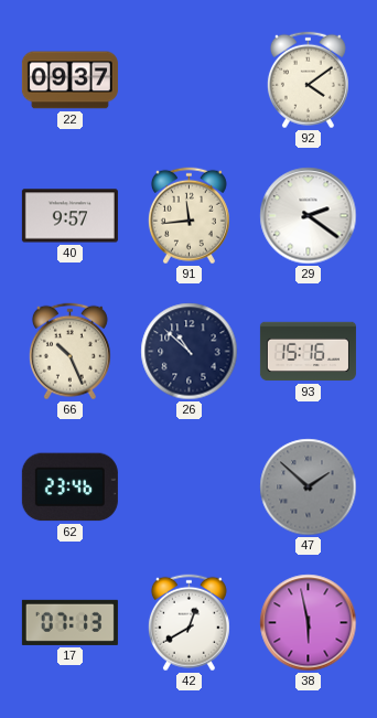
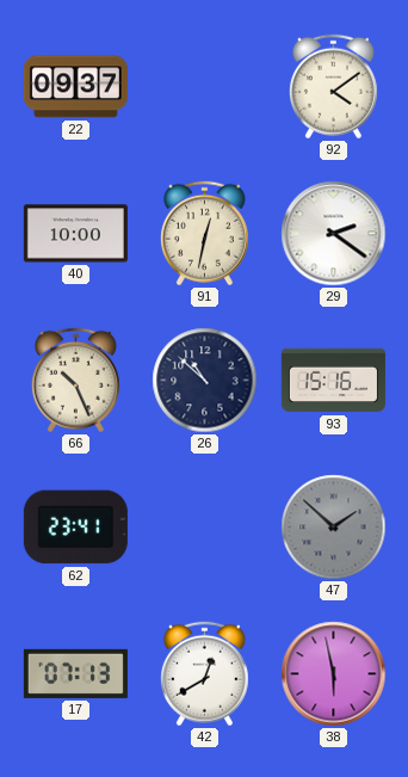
40: 9:57 -> 10:00
91: 11:44 -> 12:32
62: 23:46 -> 23:41
